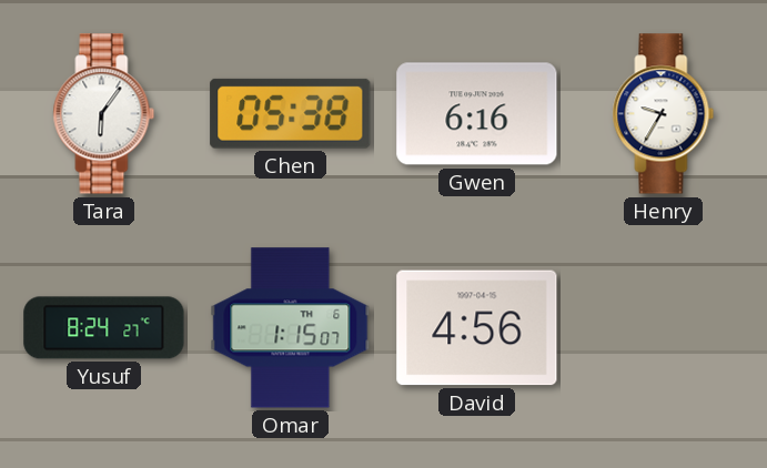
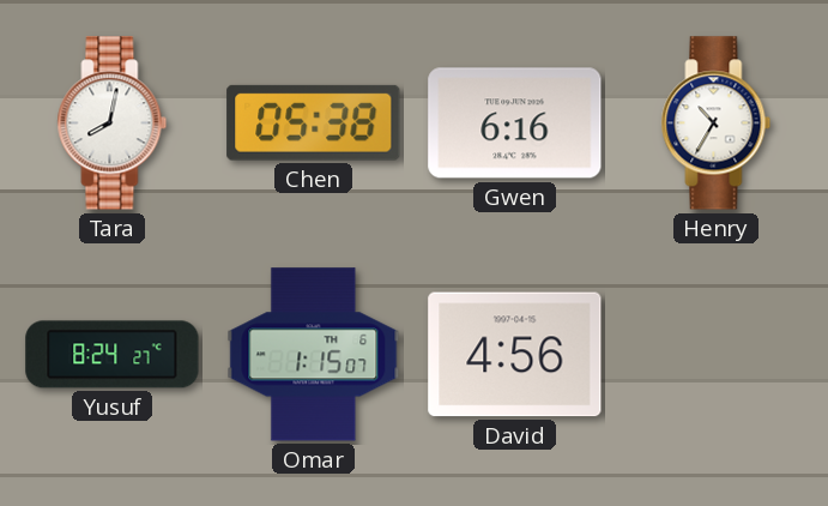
Tara: 6:06 -> 8:02
Henry: 9:35 -> 10:35
